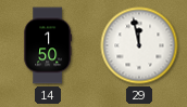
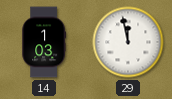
14: 1:50 -> 1:03
